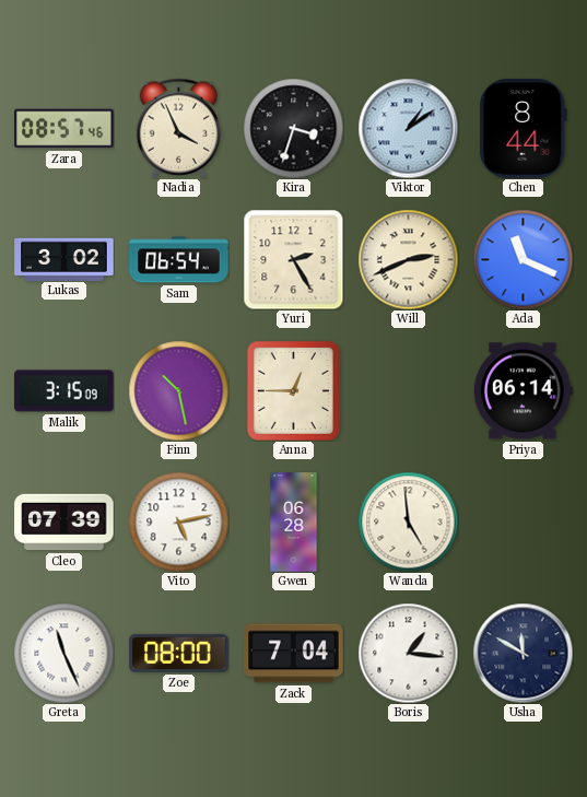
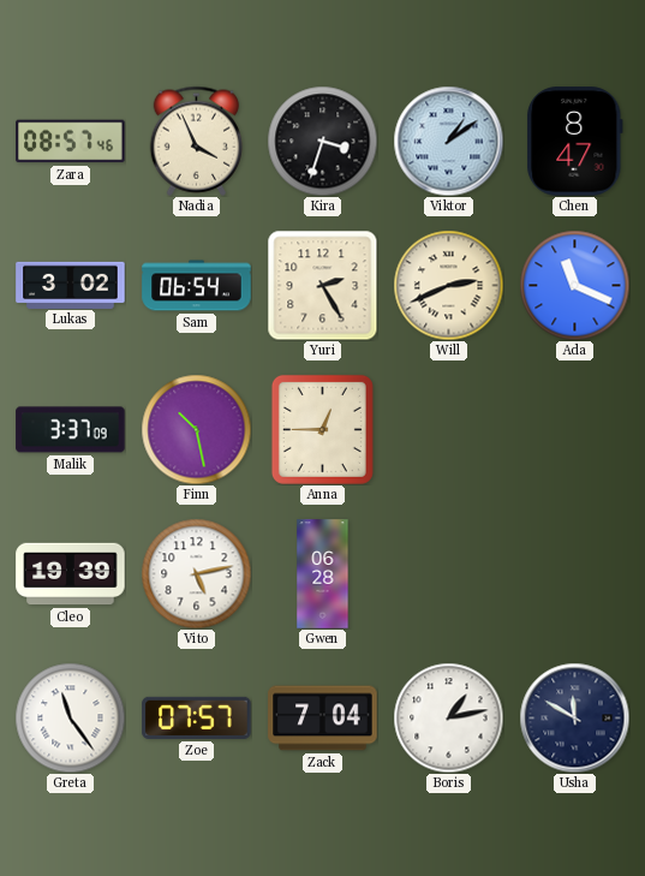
Chen: 8:44 -> 8:47
Malik: 3:15 -> 3:37
Priya: 06:14 -> none
Cleo: 07:39 -> 19:39
Wanda: 4:59 -> none
Greta: 11:26 -> 11:24
Zoe: 08:00 -> 07:57
Boris: 1:16 -> 1:13
